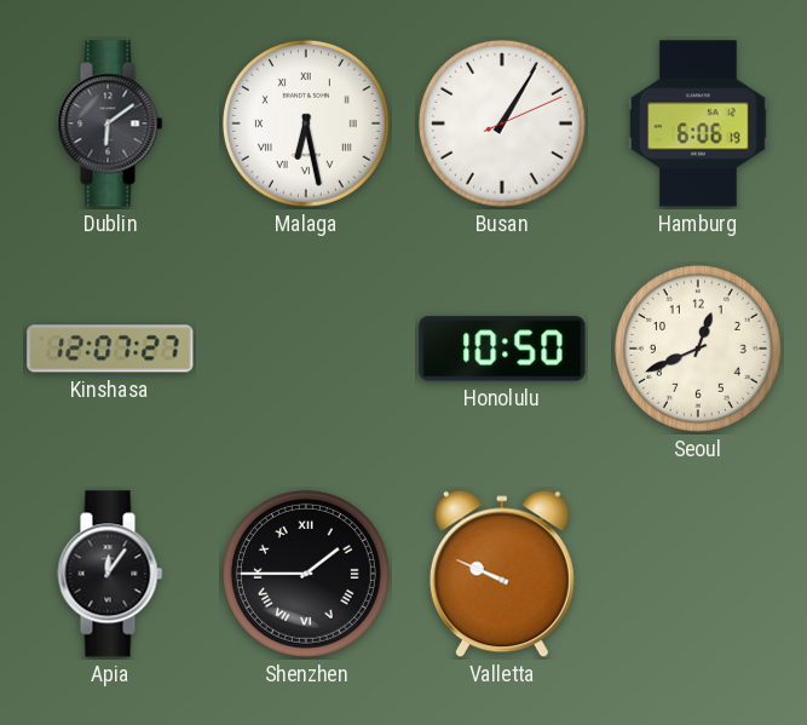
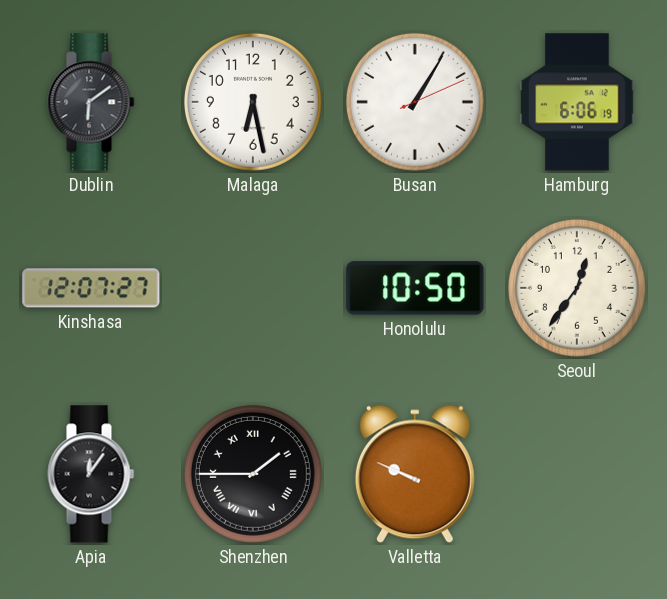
Malaga numerals: Roman -> Arabic
Seoul: 12:41 -> 12:36
